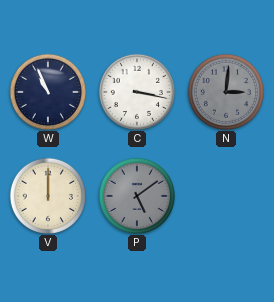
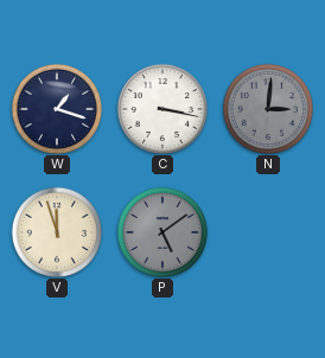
W: 10:56 -> 1:18
V: 12:00 -> 11:57
